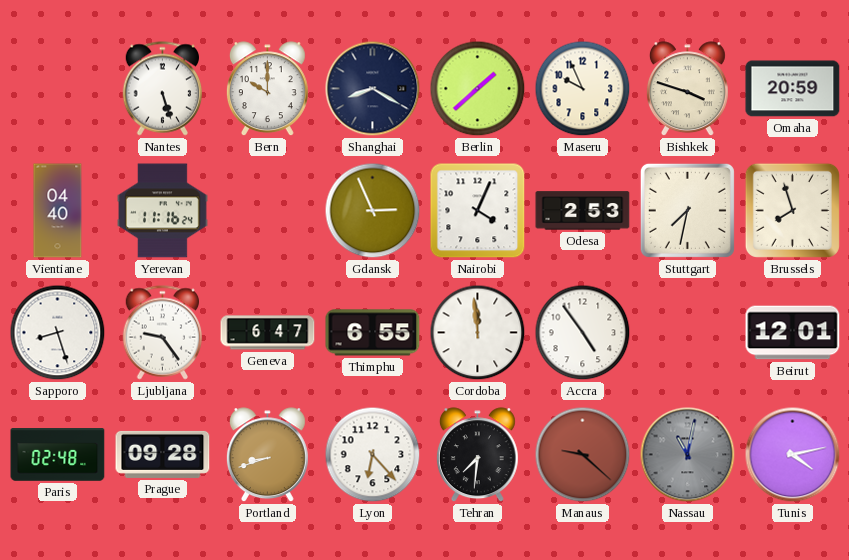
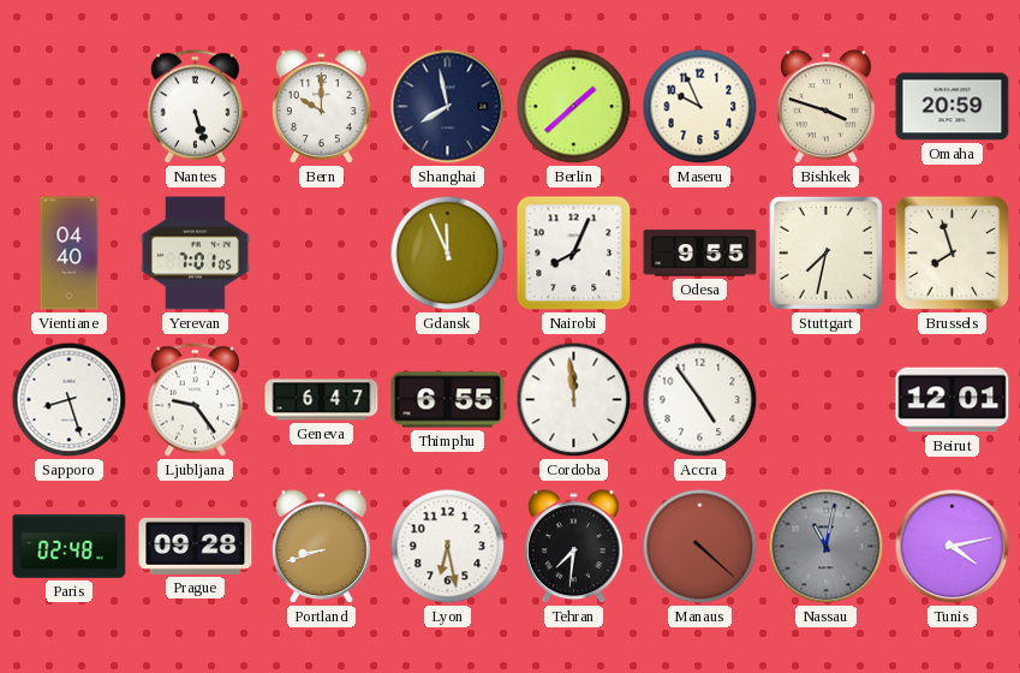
Shanghai: 8:20 -> 7:58
Yerevan: 11:16 -> 7:01
Gdansk: 2:56 -> 11:56
Nairobi: 4:04 -> 8:04
Odesa: 2:53 -> 9:55
Lyon: 6:23 -> 6:28
Manaus: 9:22 -> 4:22
